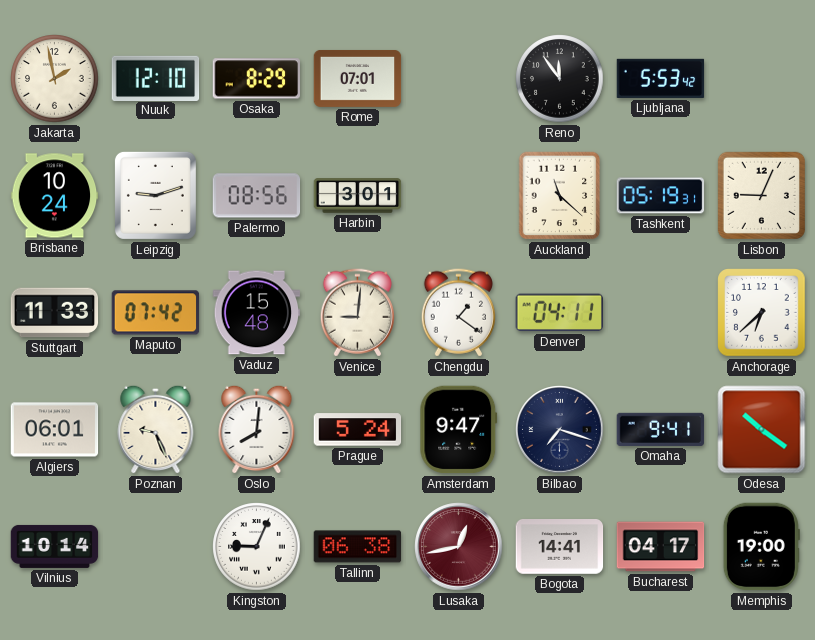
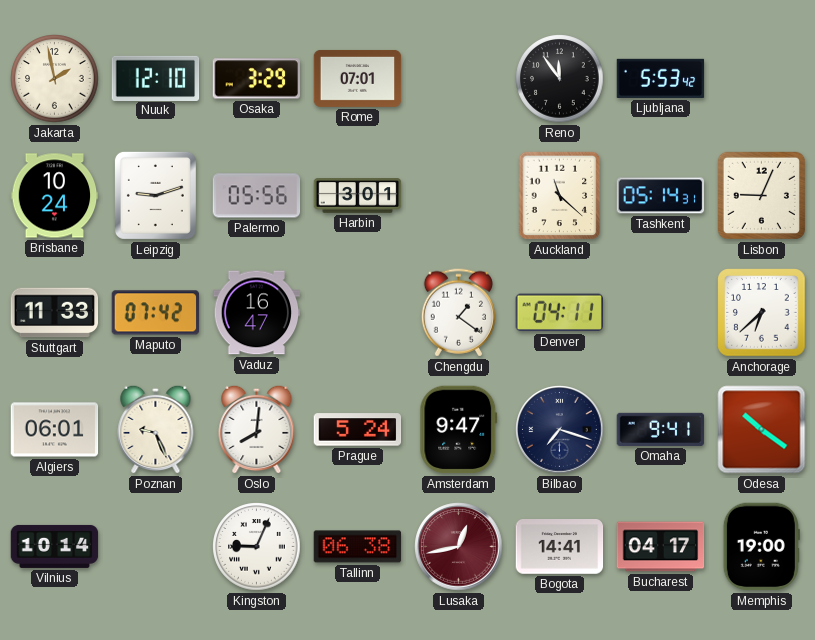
Osaka: 8:29 -> 3:29
Palermo: 08:56 -> 05:56
Tashkent: 05:19 -> 05:14
Vaduz: 15:48 -> 16:47
Venice: 9:01 -> none
